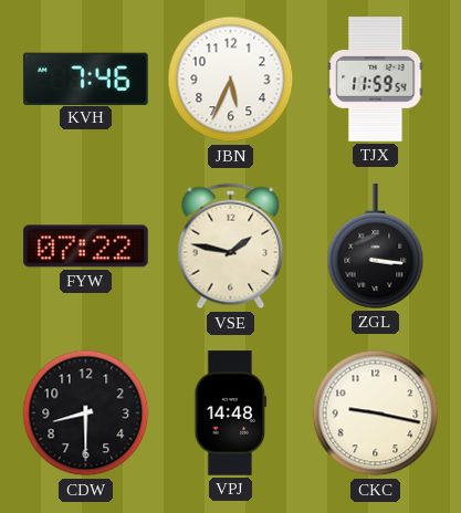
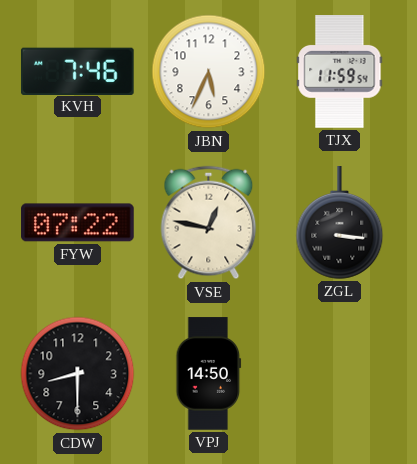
VSE: 1:47 -> 12:47
VPJ: 14:48 -> 14:50
CKC: 9:17 -> none
